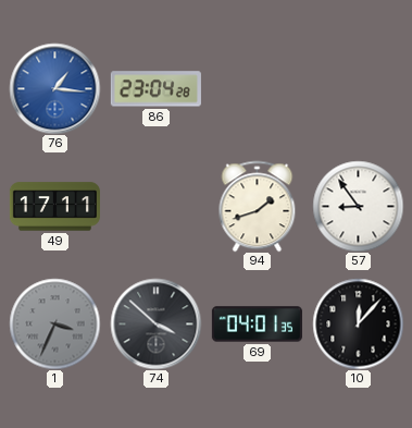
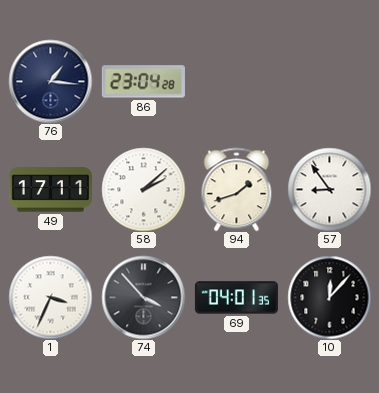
76 dial: blue -> navy
58: none -> 2:08
1 dial: grey -> white
74: 3:52 -> 3:53
